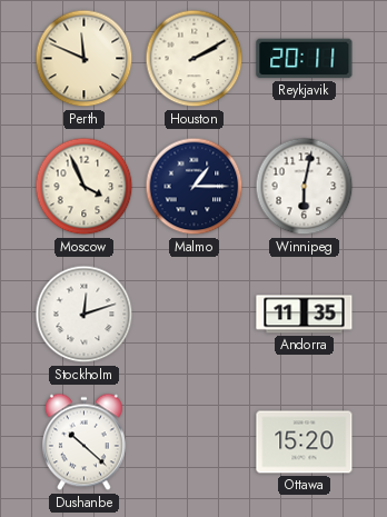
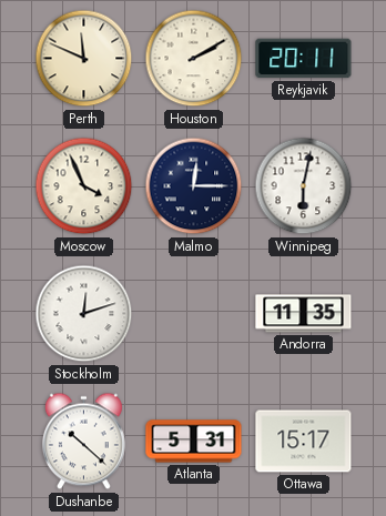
Malmo: 1:15 -> 12:15
Atlanta: none -> 5:31
Ottawa: 15:20 -> 15:17
